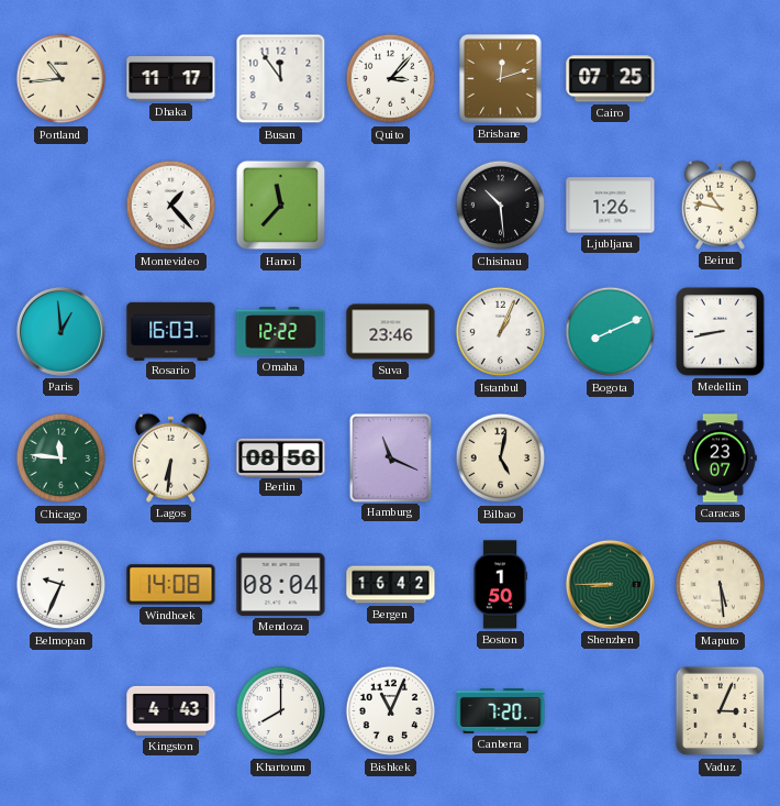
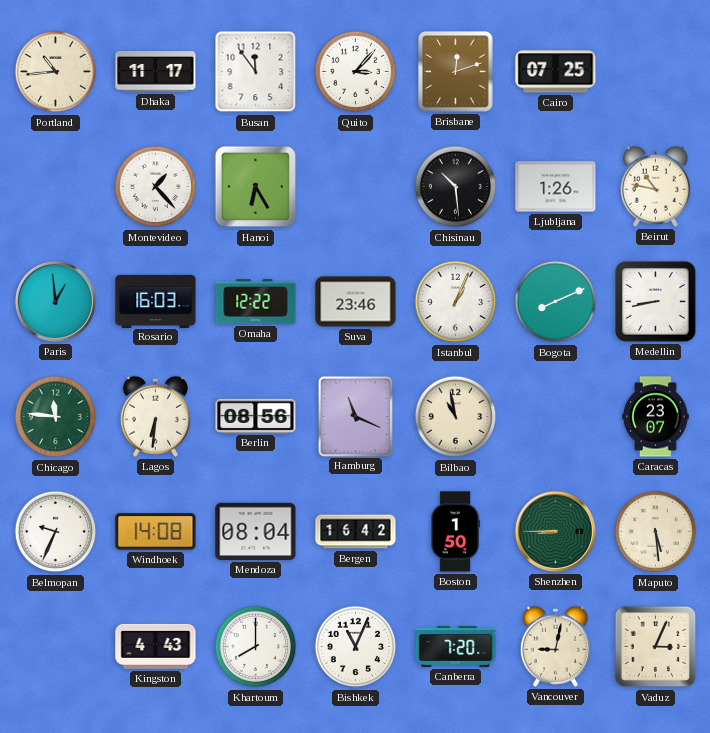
Hanoi: 11:37 -> 6:25
Bilbao: 5:02 -> 10:58
Vancouver: none -> 9:02
